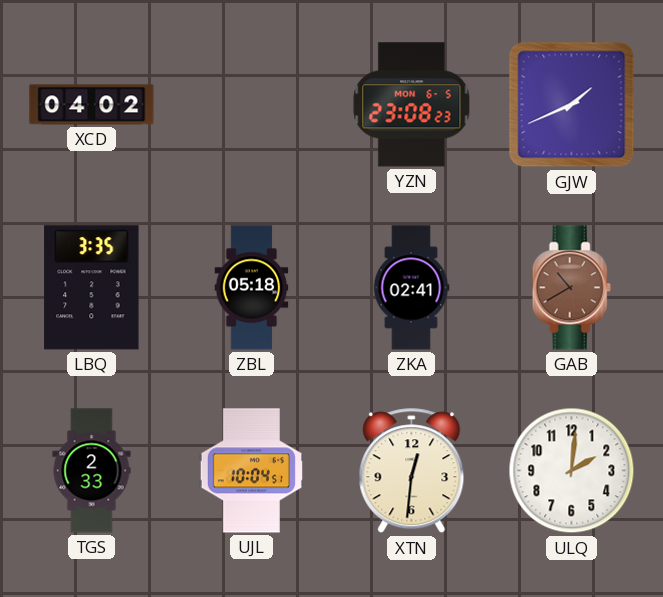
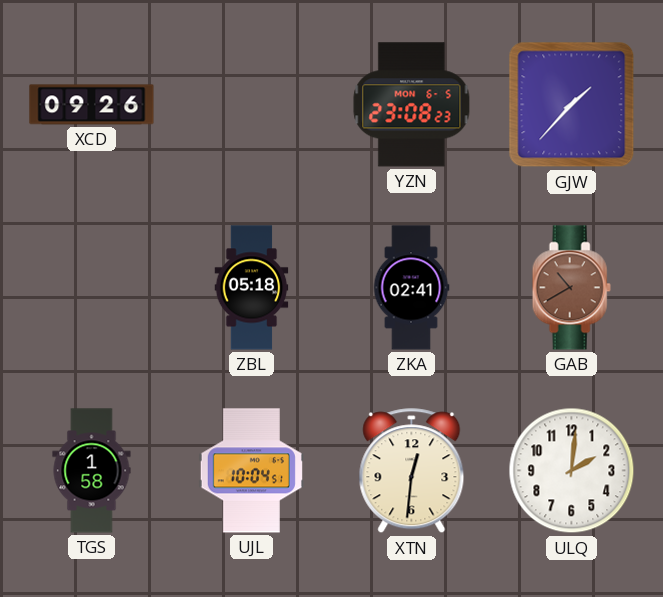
XCD: 04:02 -> 09:26
GJW: 1:41 -> 1:37
LBQ: 3:35 -> none
TGS: 2:33 -> 1:58
